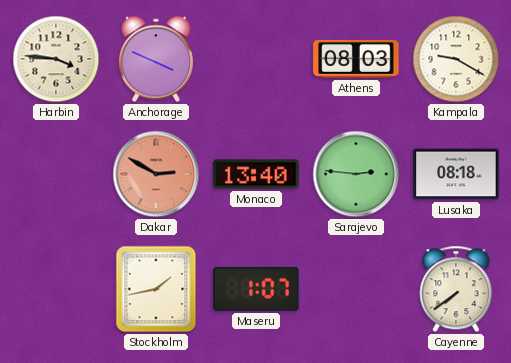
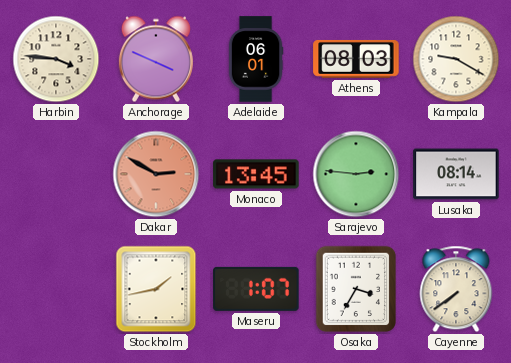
Adelaide: none -> 06:01
Monaco: 13:40 -> 13:45
Lusaka: 08:18 -> 08:14
Osaka: none -> 3:35
